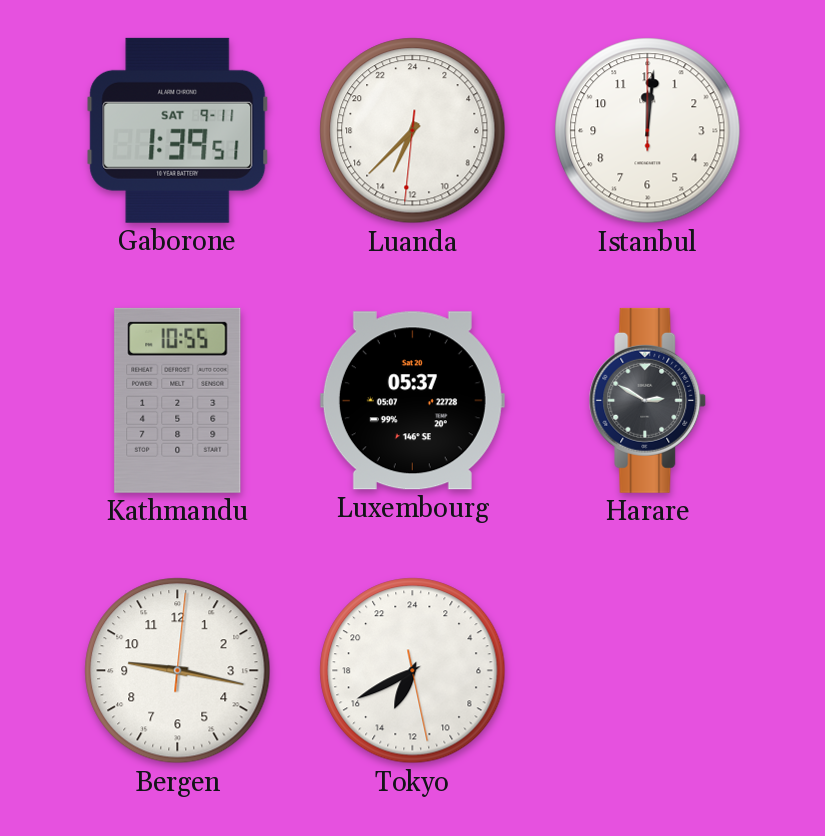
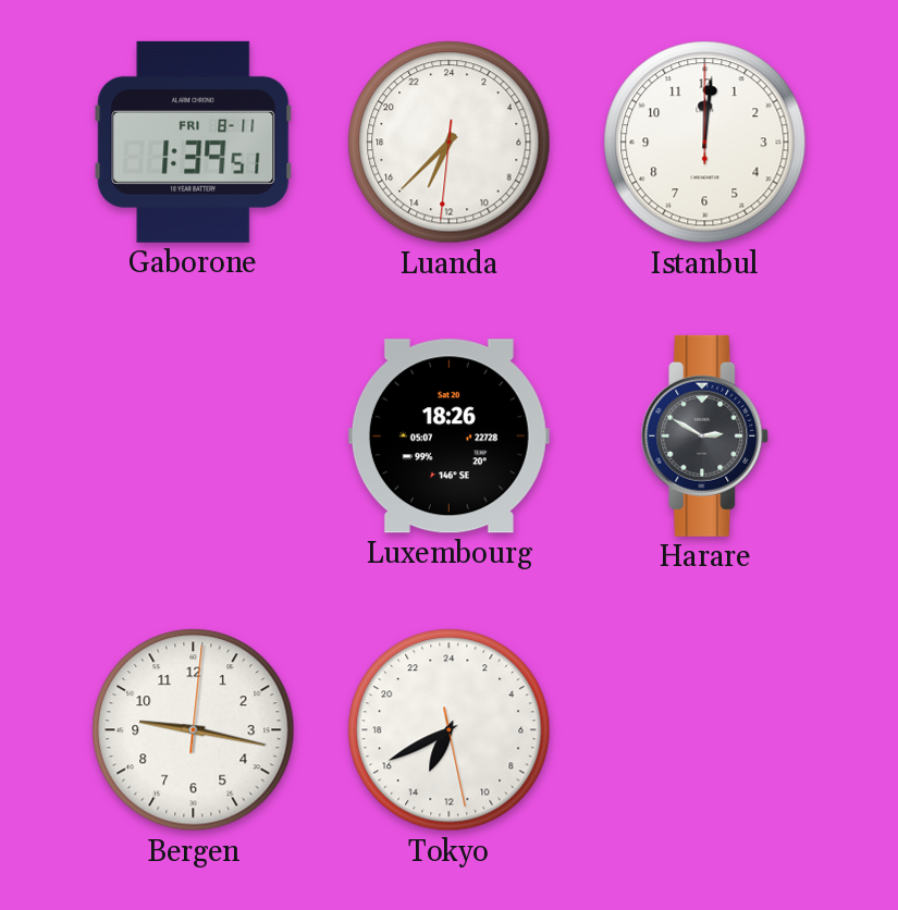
Gaborone date: SAT 9-11 -> FRI 8-11
Kathmandu: 10:55 -> none
Luxembourg: 05:37 -> 18:26
